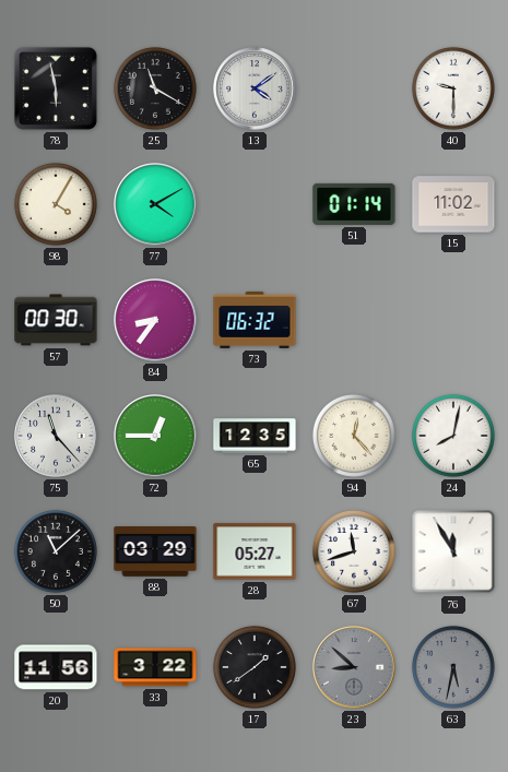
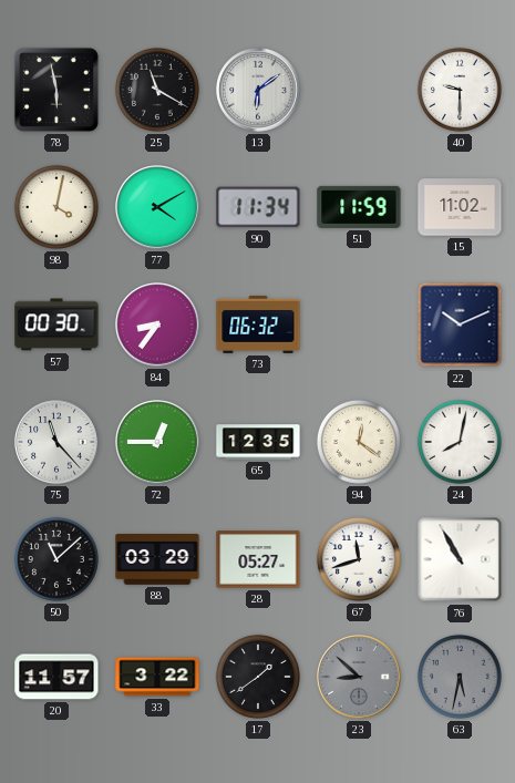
13: 4:09 -> 6:09
98: 4:05 -> 4:02
90: none -> 11:34
51: 01:14 -> 11:59
22: none -> 10:11
94: 12:23 -> 12:21
76: 11:55 -> 10:55
20: 11:56 -> 11:57
